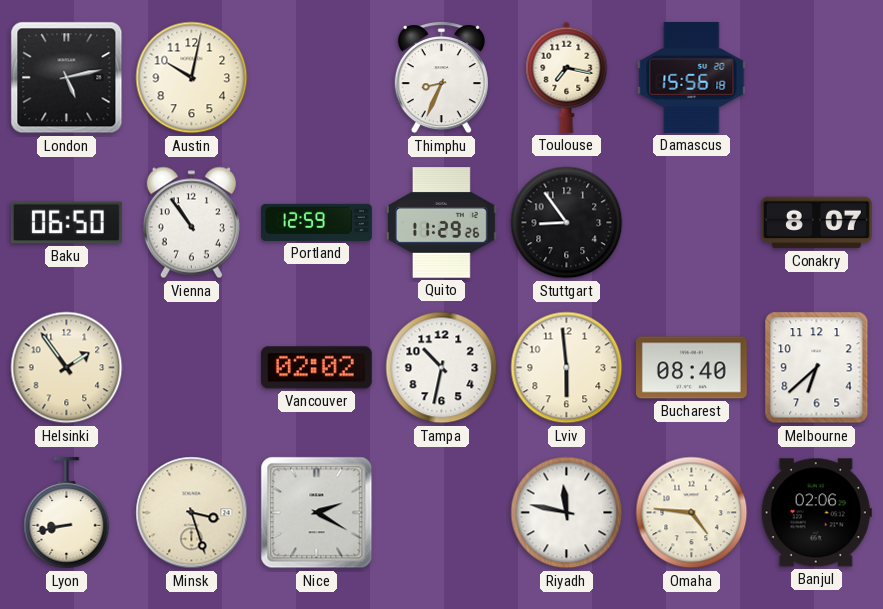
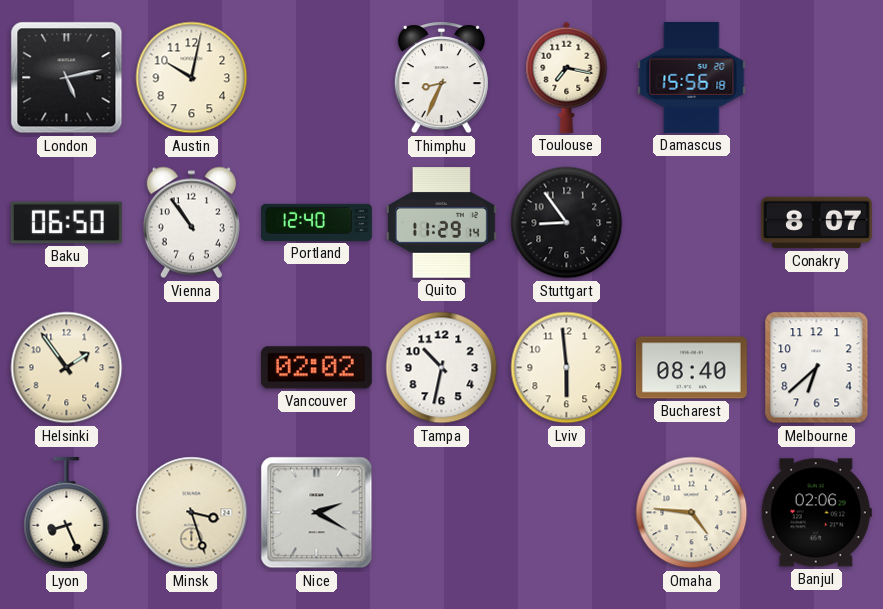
Portland: 12:59 -> 12:40
Quito: 11:29:26 -> 11:29:14
Lyon: 8:43 -> 8:26
Riyadh: 11:47 -> none
